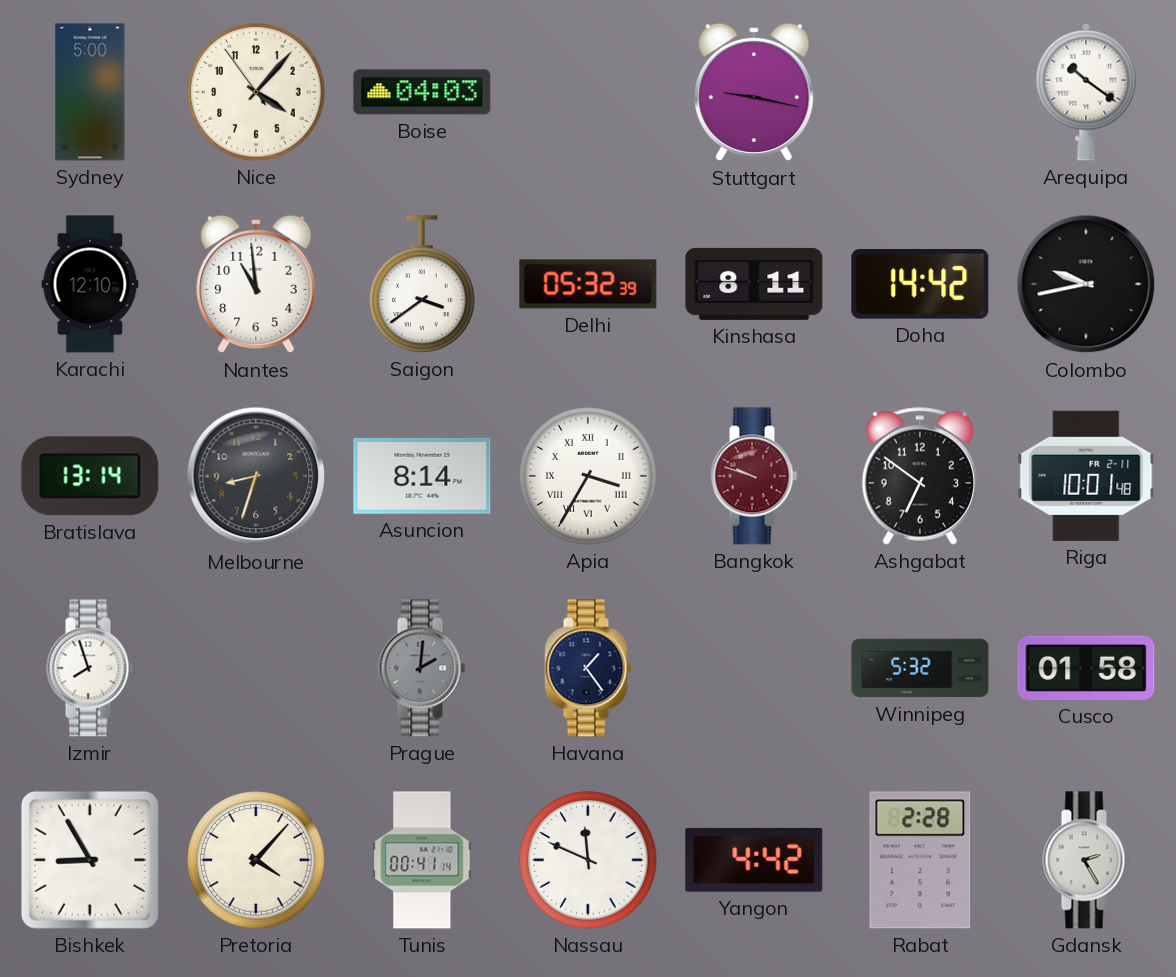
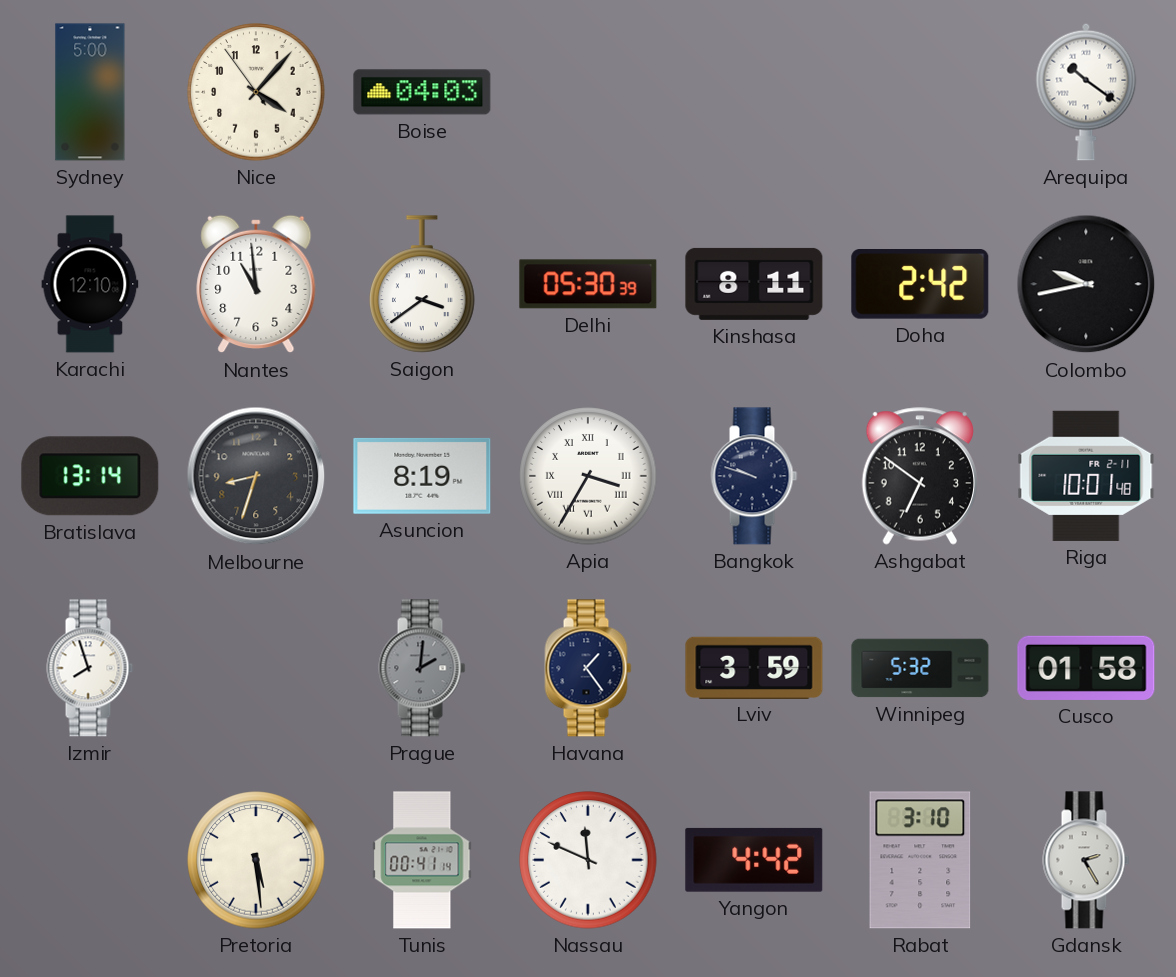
Stuttgart: 9:17 -> none
Delhi: 05:32 -> 05:30
Doha: 14:42 -> 2:42
Asuncion: 8:14 -> 8:19
Bangkok dial: burgundy -> navy
Lviv: none -> 3:59
Bishkek: 8:55 -> none
Pretoria: 4:07 -> 5:29
Rabat: 2:28 -> 3:10
